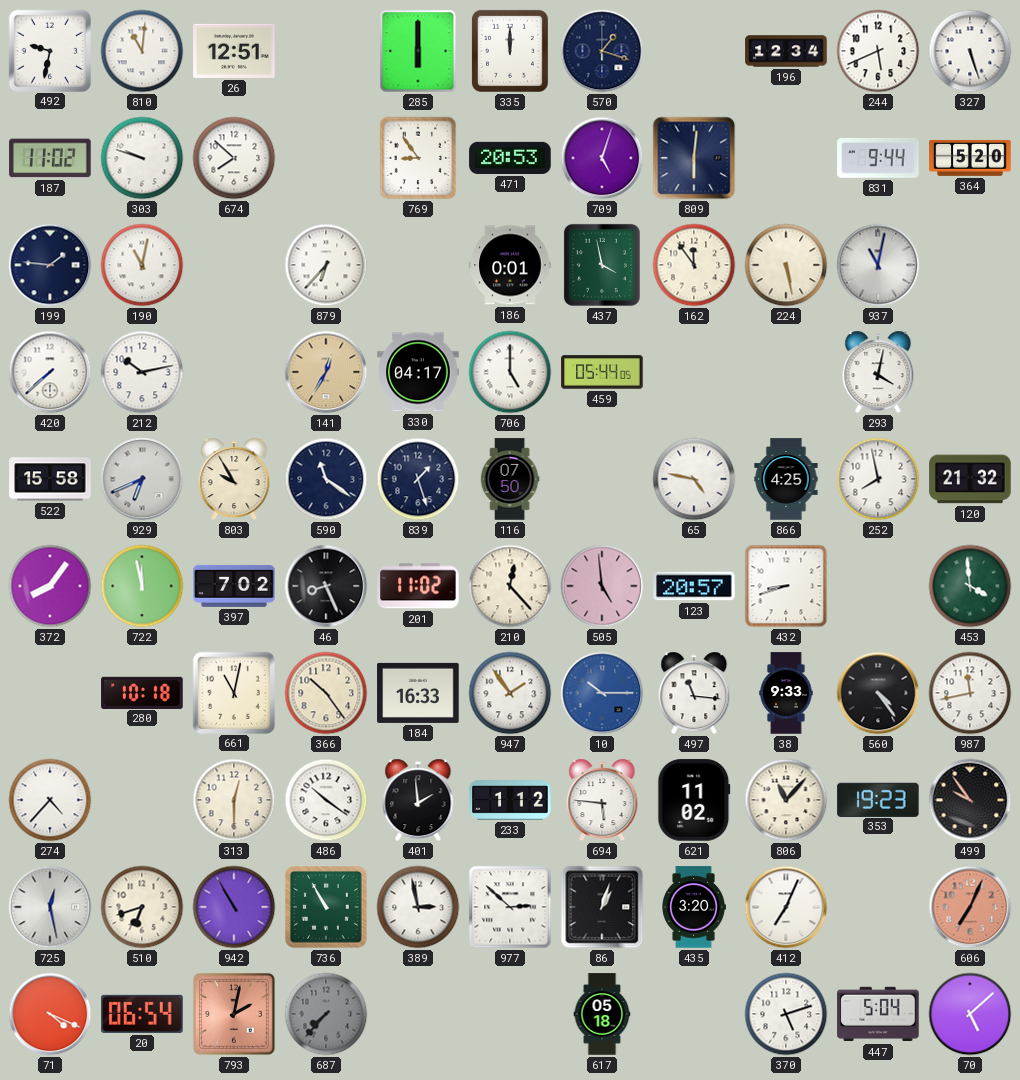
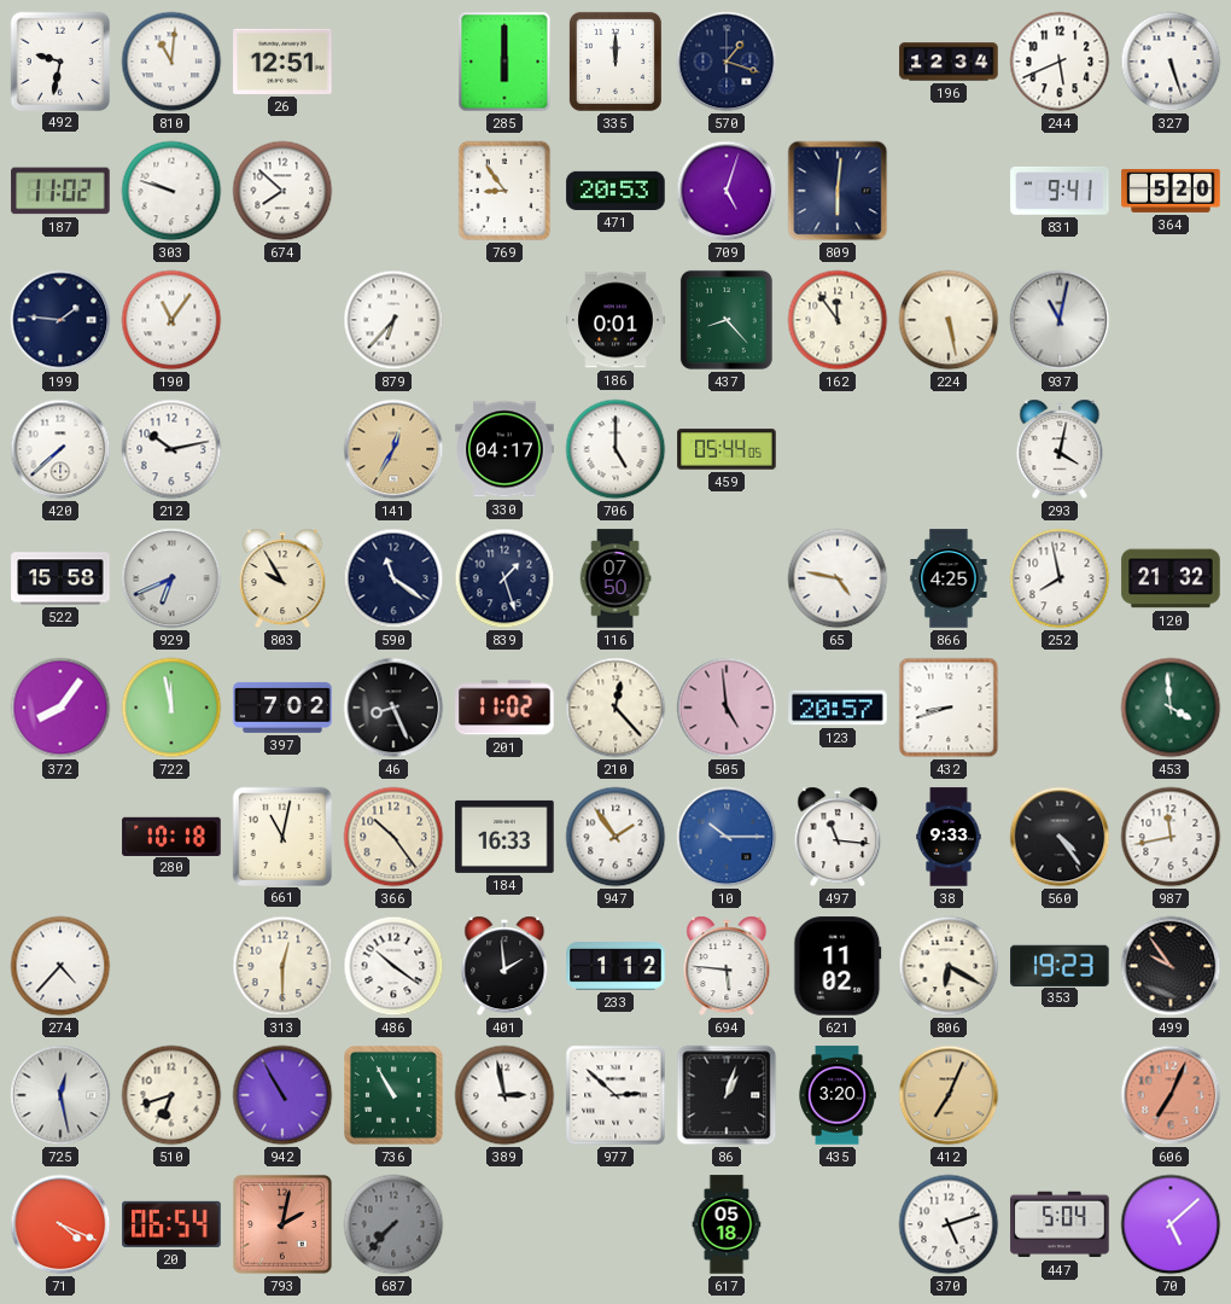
831: 9:44 -> 9:41
190: 11:02 -> 11:06
437: 3:58 -> 8:23
806: 11:07 -> 6:20
412 dial: white -> champagne
